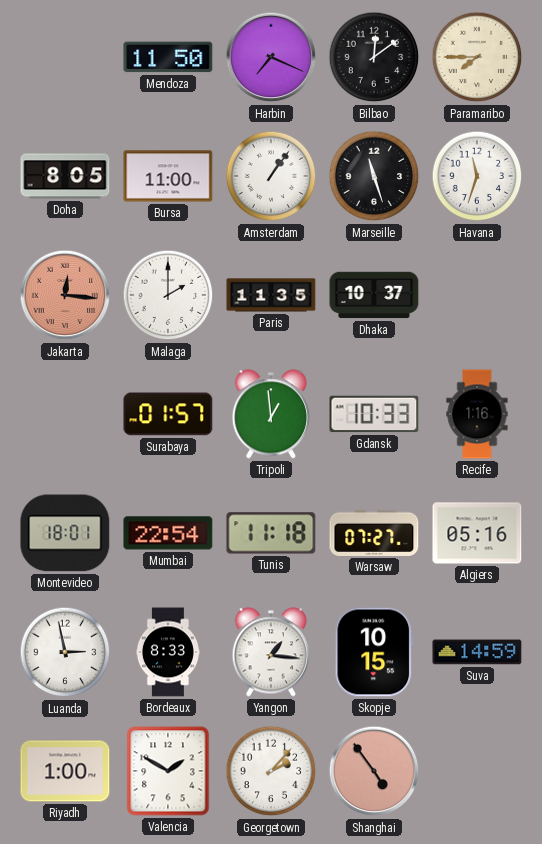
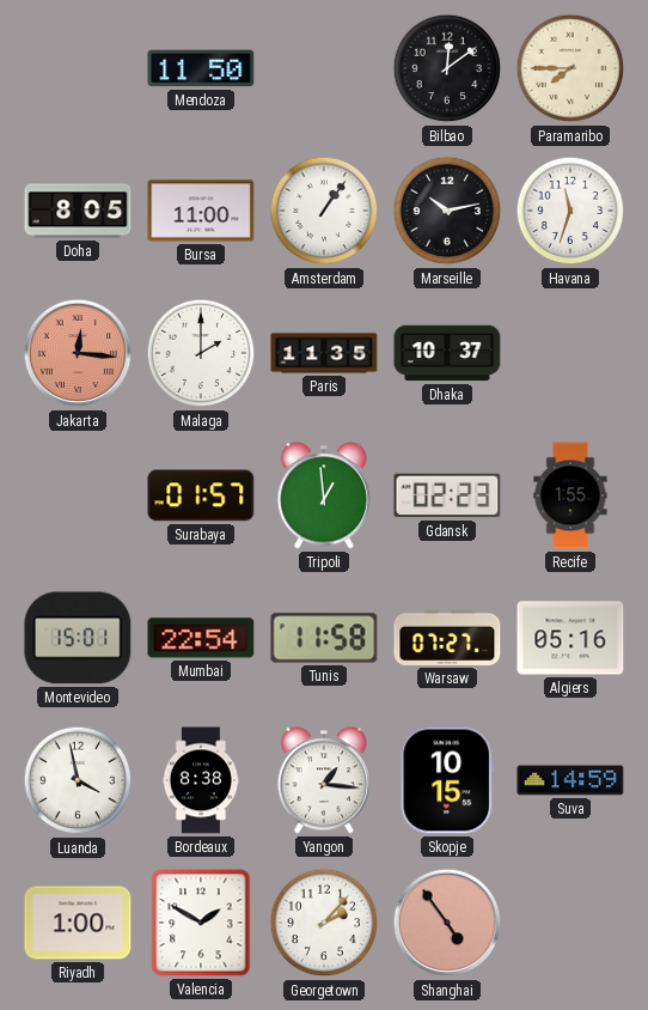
Harbin: 7:19 -> none
Marseille: 11:27 -> 10:13
Gdansk: 10:33 -> 02:23
Recife: 1:16 -> 1:55
Montevideo: 18:01 -> 15:01
Tunis: 11:18 -> 11:58
Luanda: 2:58 -> 3:58
Bordeaux: 8:33 -> 8:38
